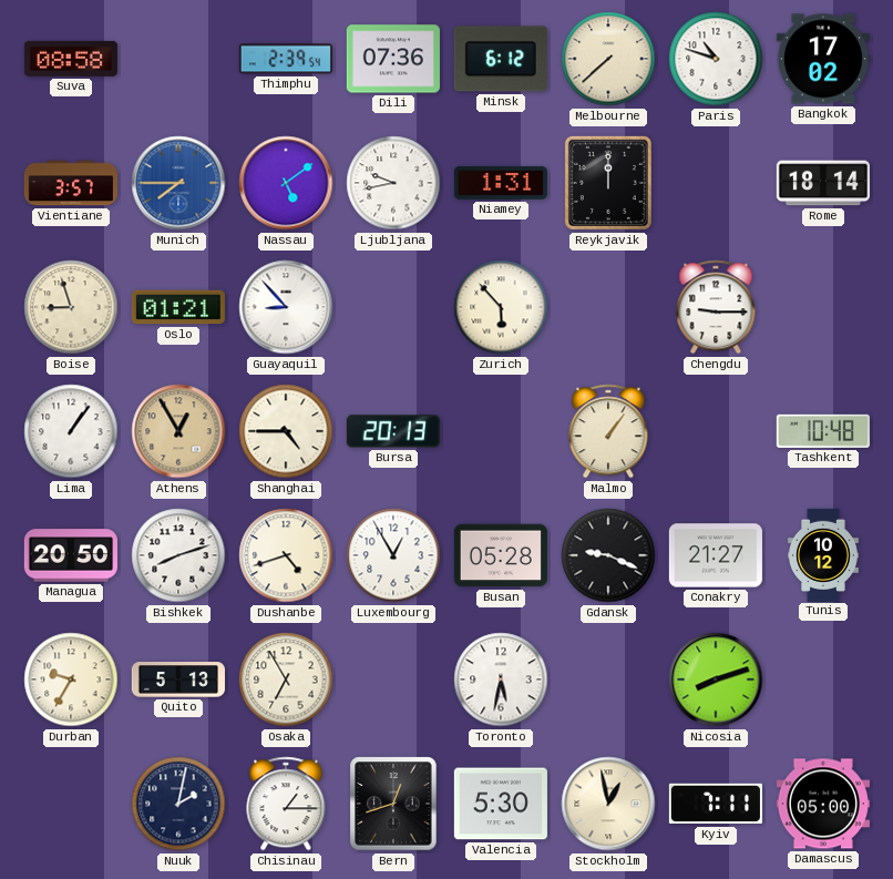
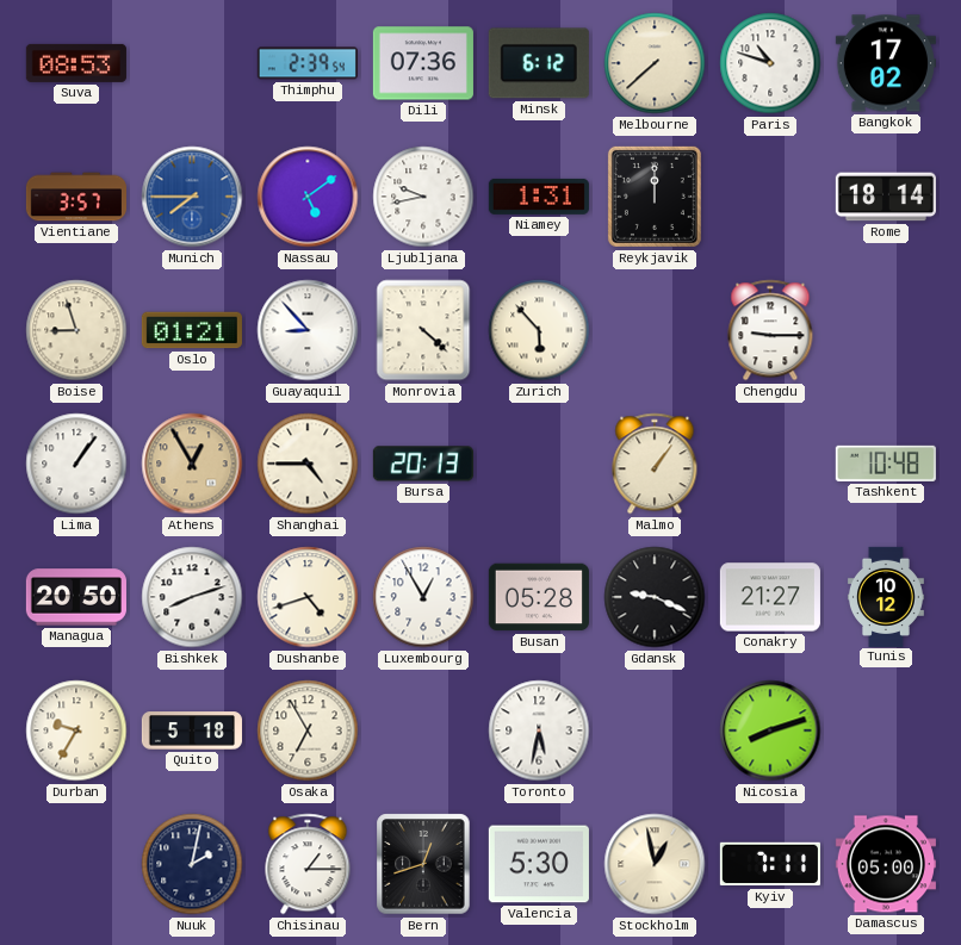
Suva: 08:58 -> 08:53
Monrovia: none -> 4:22
Quito: 5:13 -> 5:18
